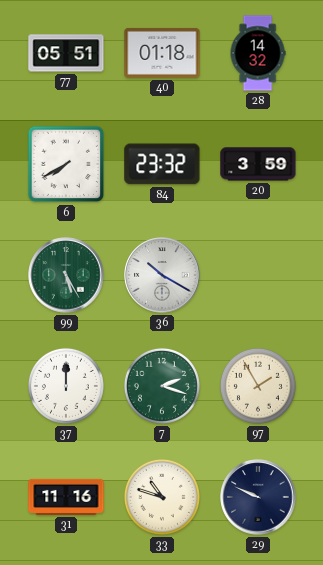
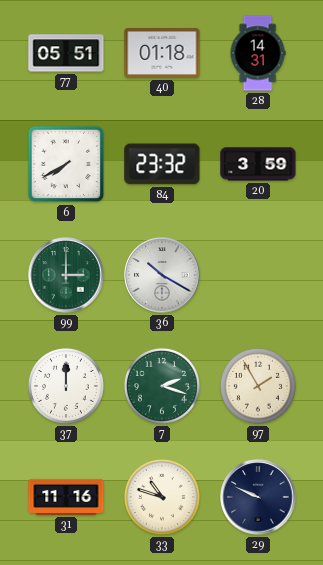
28: 14:32 -> 14:31
99: 5:25 -> 3:00
